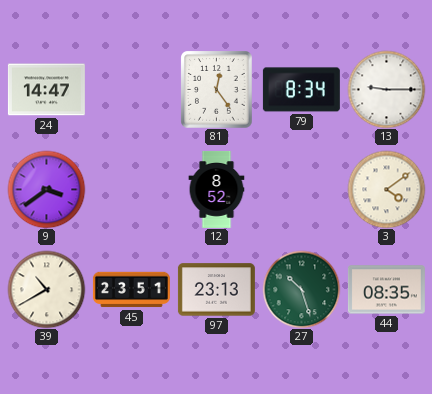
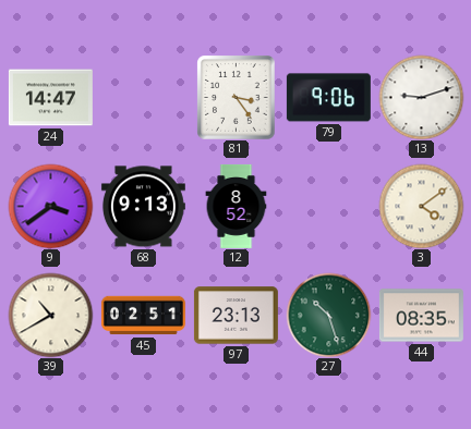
81: 12:24 -> 3:24
79: 8:34 -> 9:06
13: 9:15 -> 9:12
68: none -> 9:13
45: 23:51 -> 02:51
